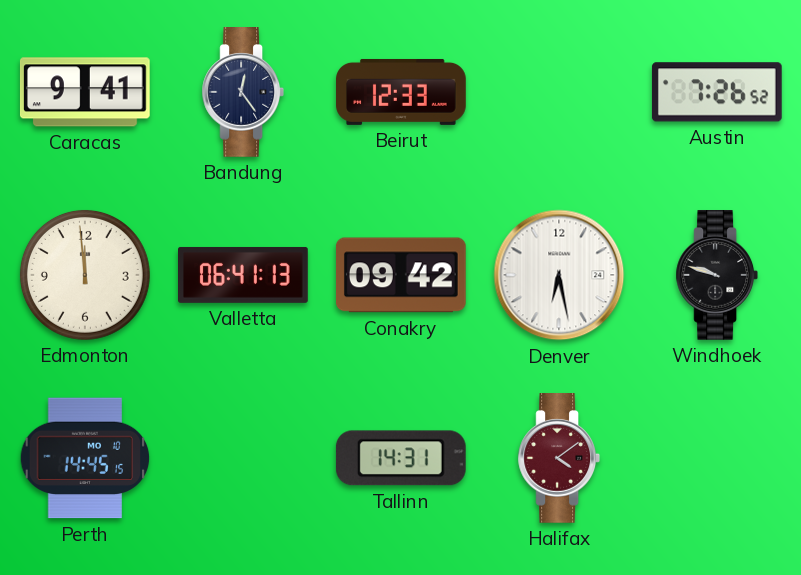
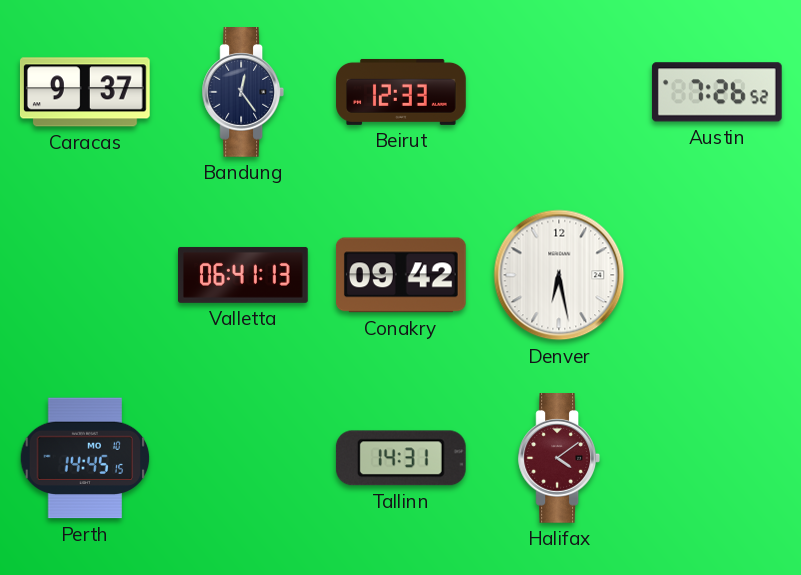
Caracas: 9:41 -> 9:37
Edmonton: 11:59 -> none
Windhoek: 9:48 -> none
